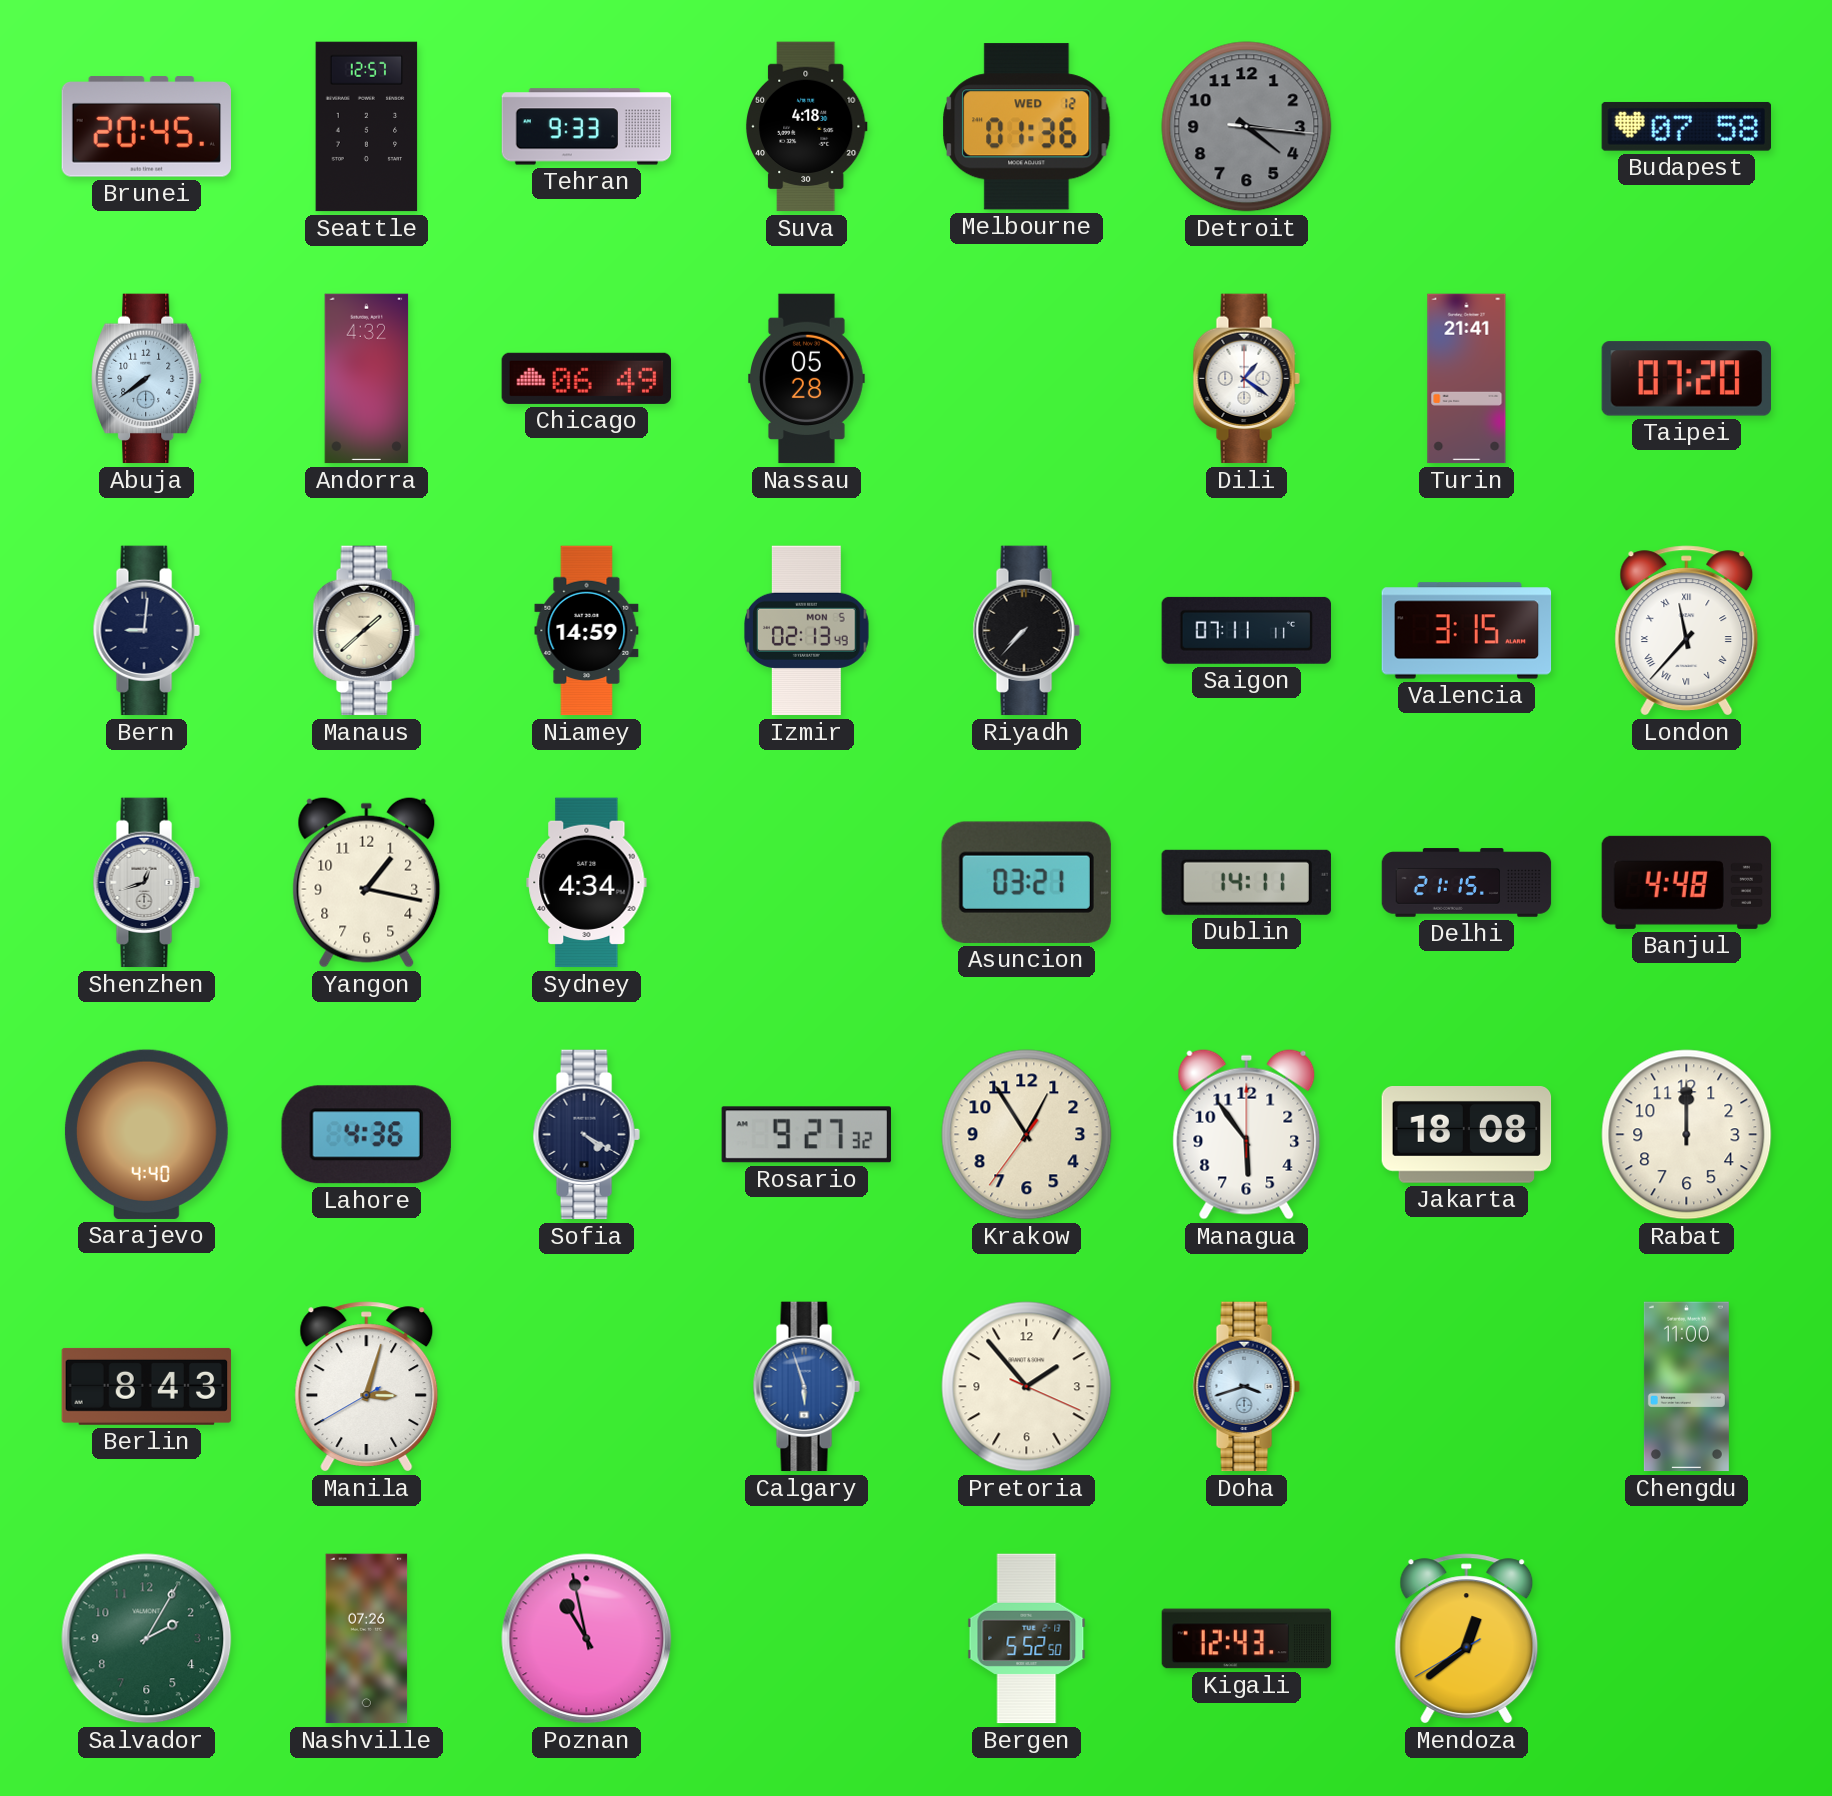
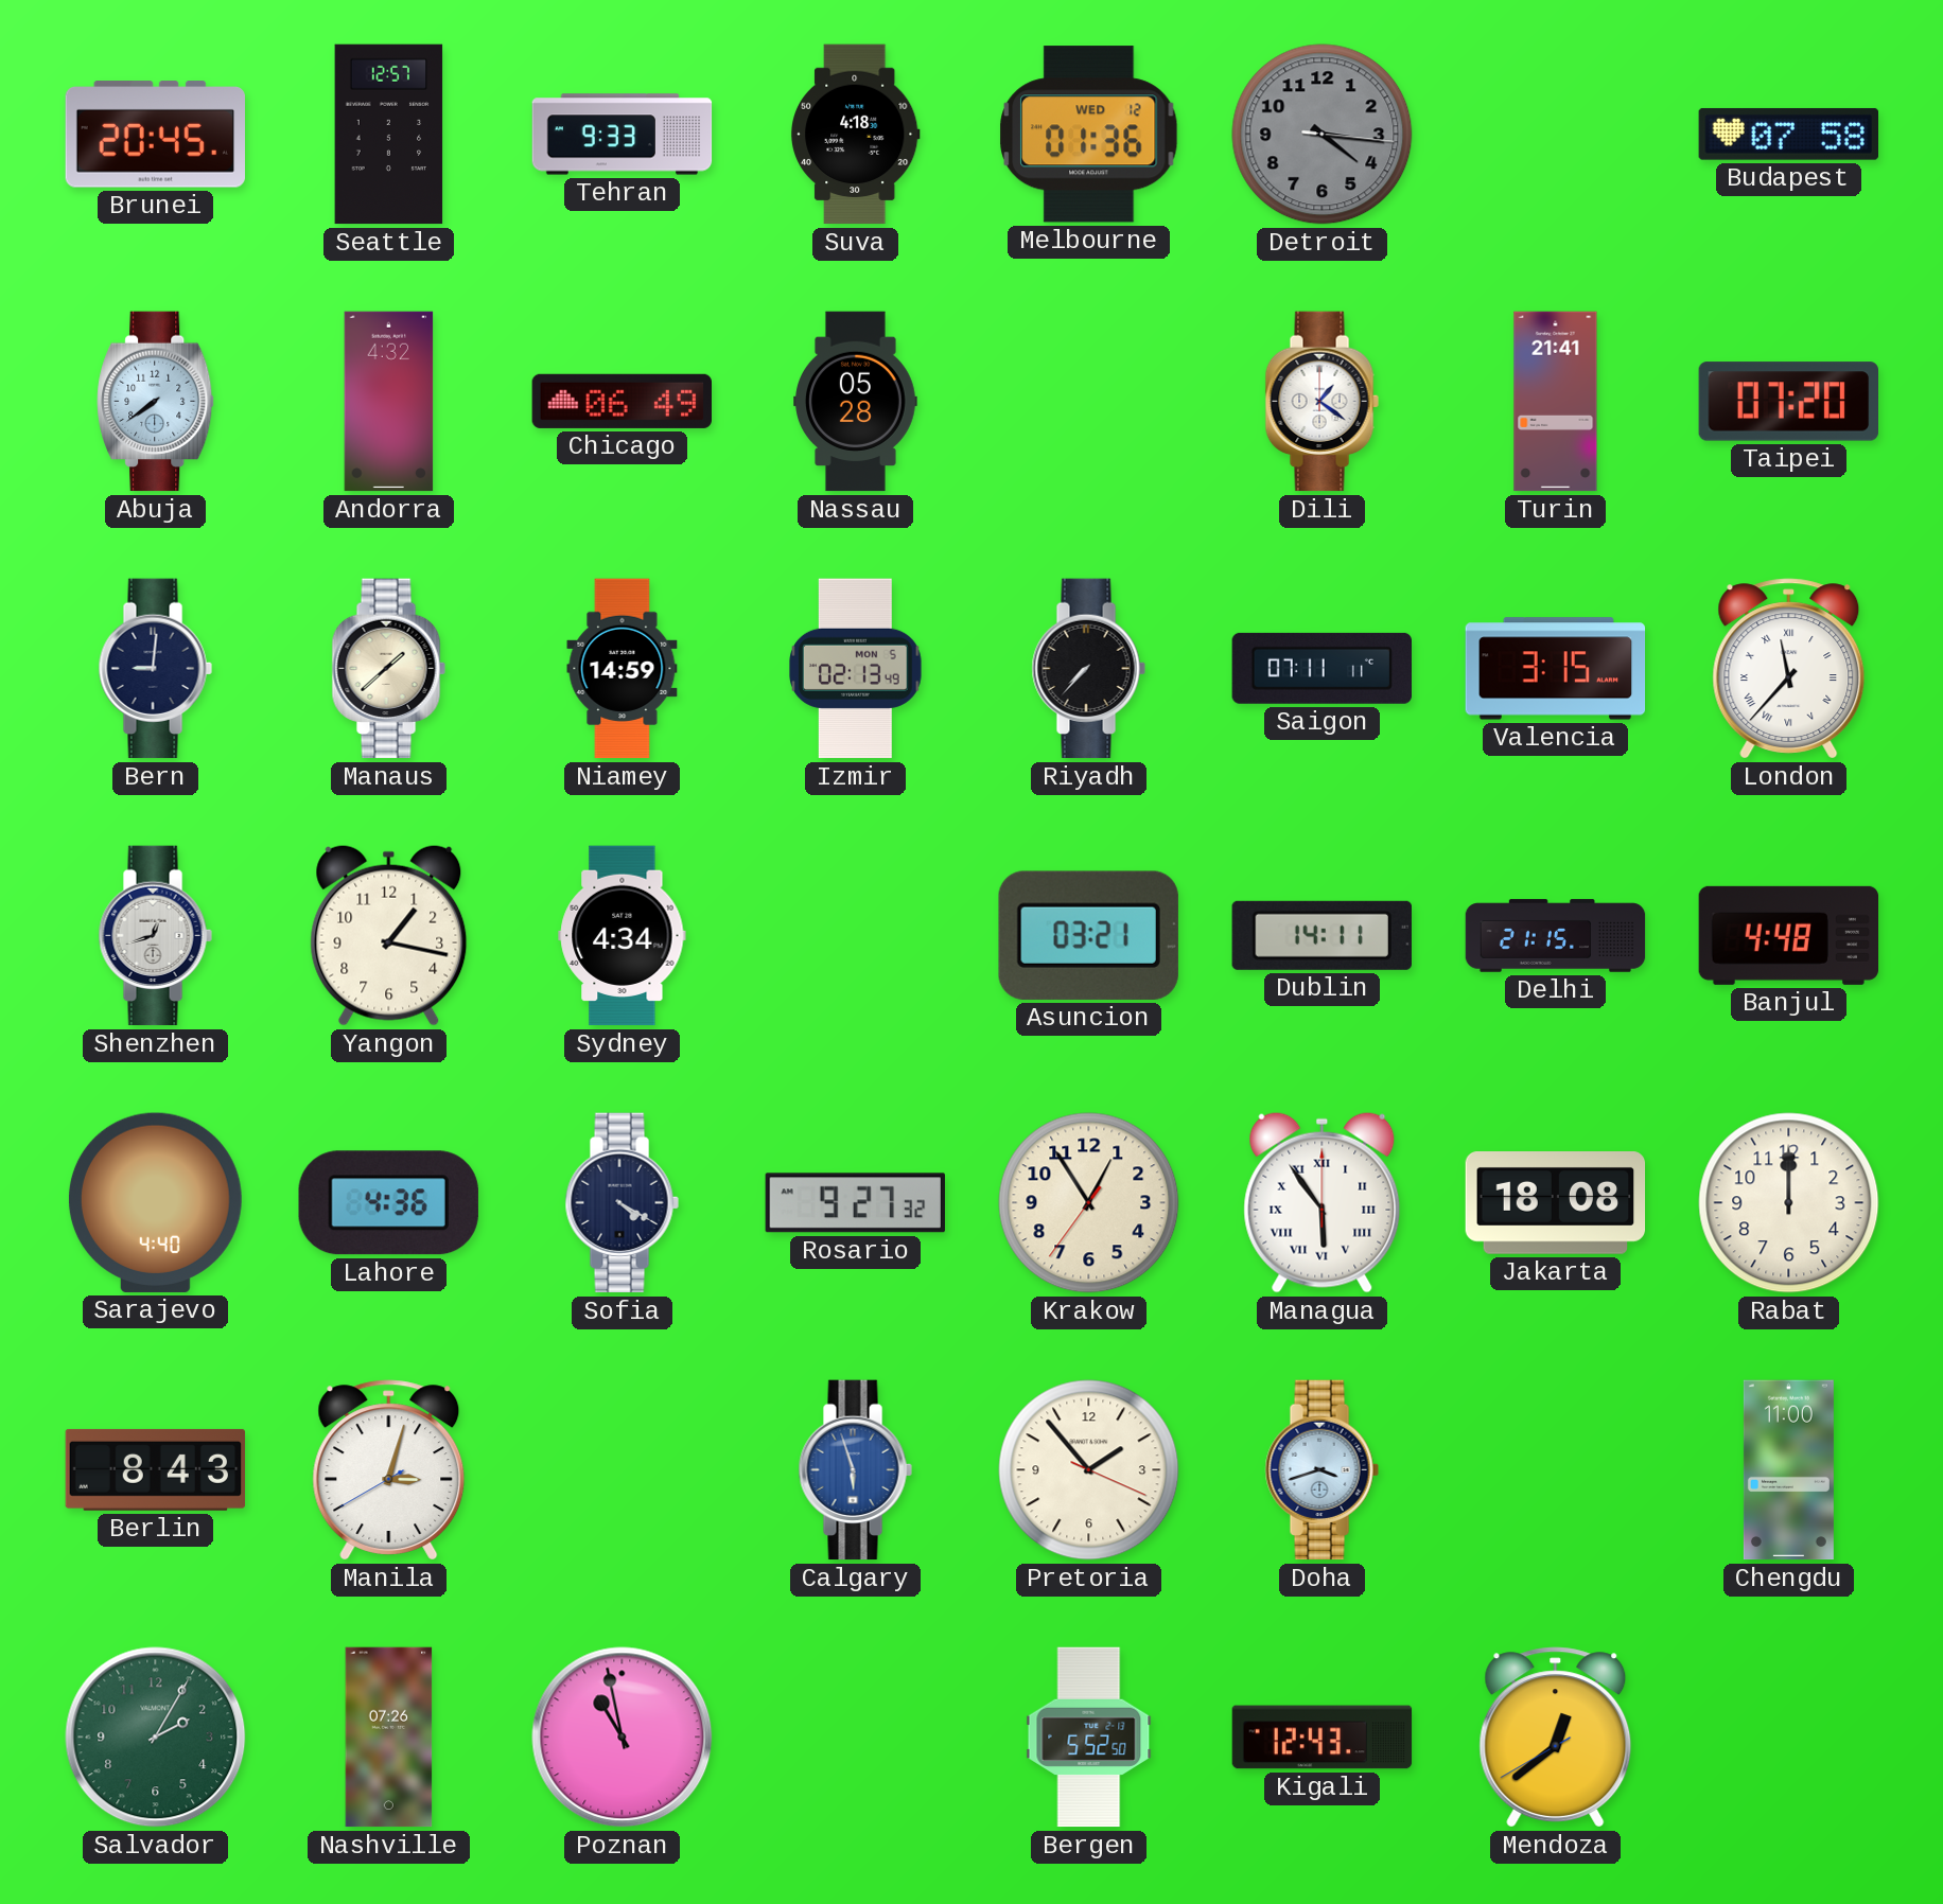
Managua numerals: Arabic -> Roman
